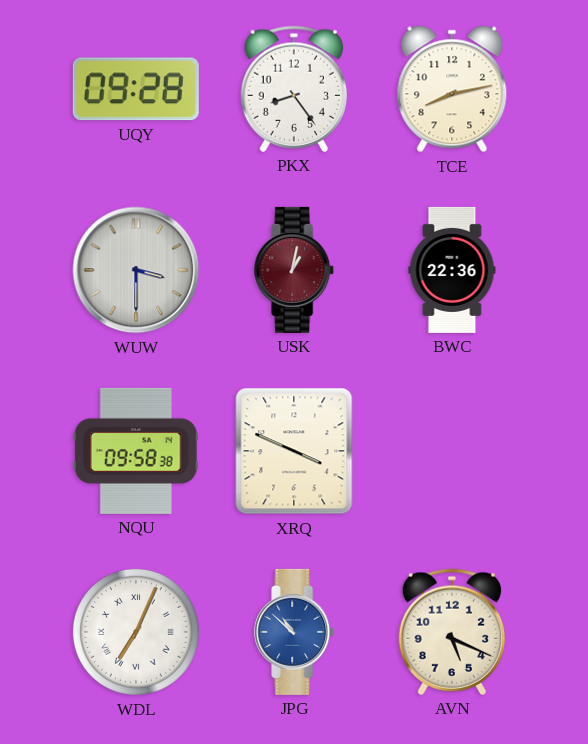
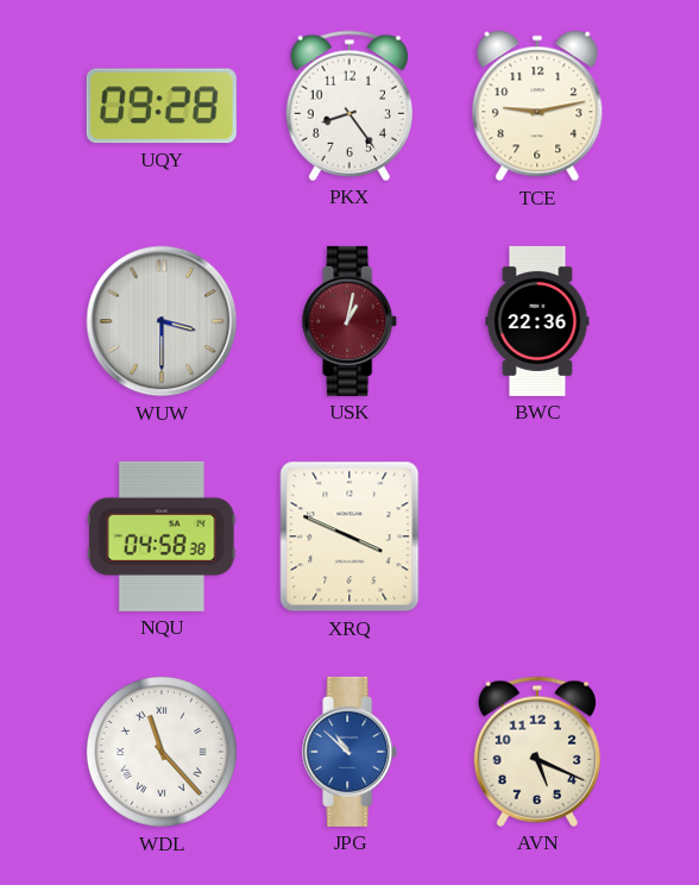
TCE: 8:13 -> 9:13
NQU: 09:58 -> 04:58
WDL: 7:04 -> 11:23
